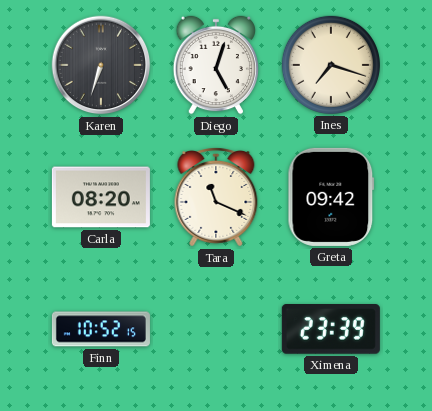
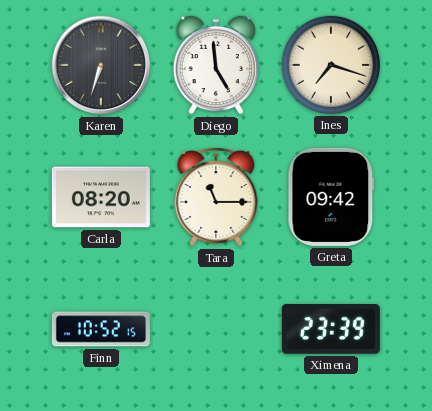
Diego: 5:03 -> 4:59
Tara: 11:19 -> 11:15
